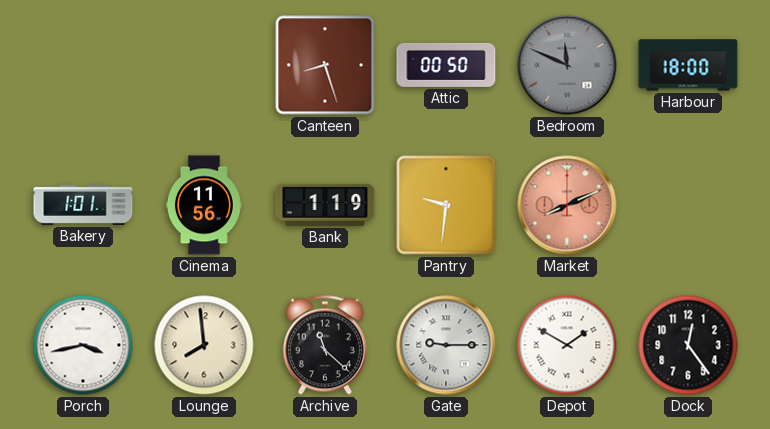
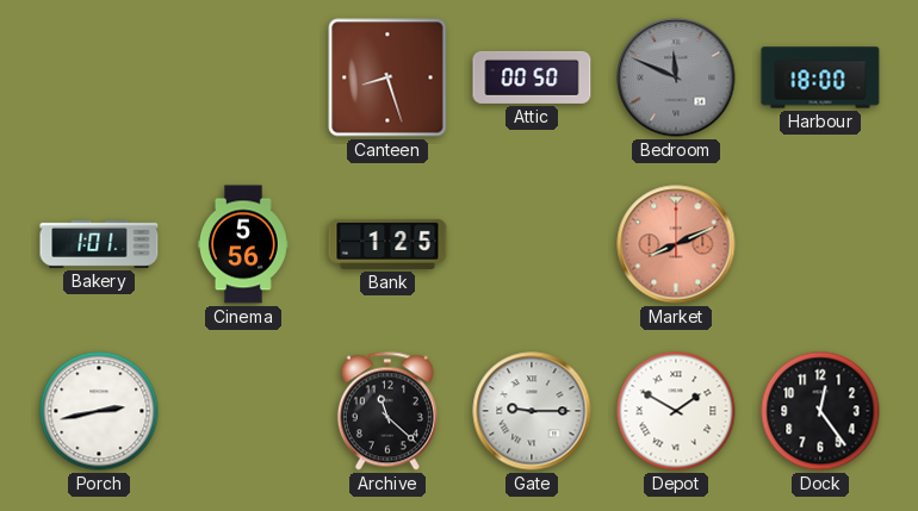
Cinema: 11:56 -> 5:56
Bank: 1:19 -> 1:25
Pantry: 9:31 -> none
Porch: 3:43 -> 2:43
Lounge: 7:59 -> none
